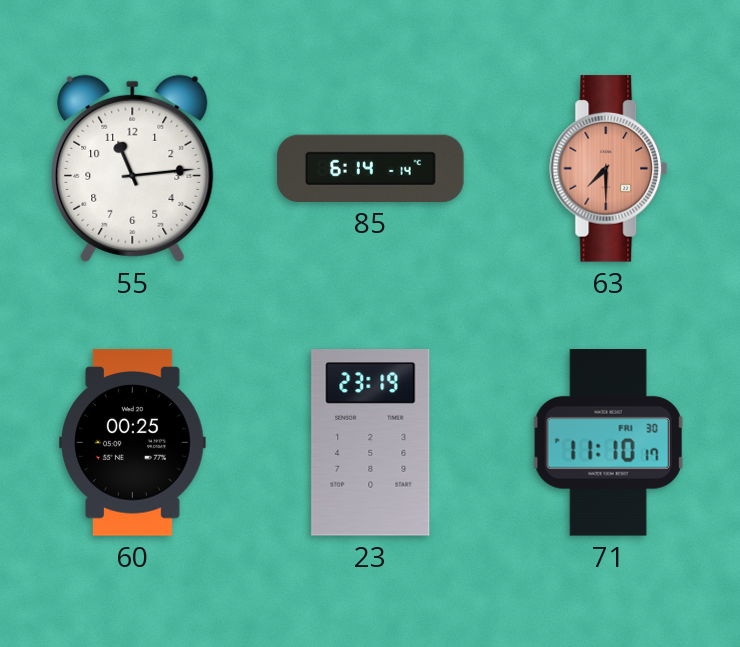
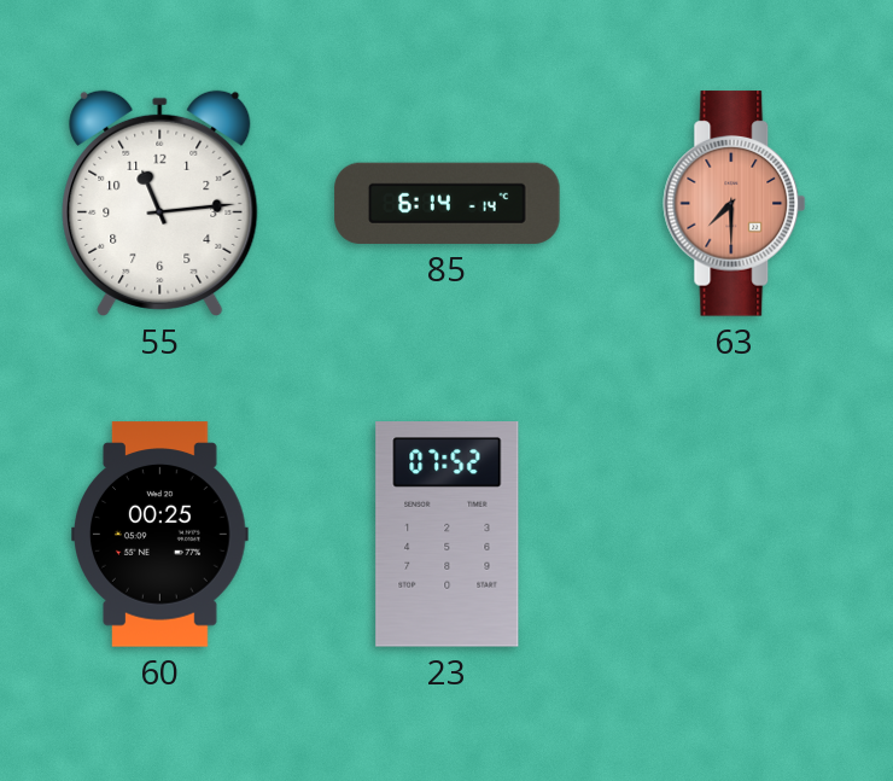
23: 23:19 -> 07:52
71: 11:10 -> none
